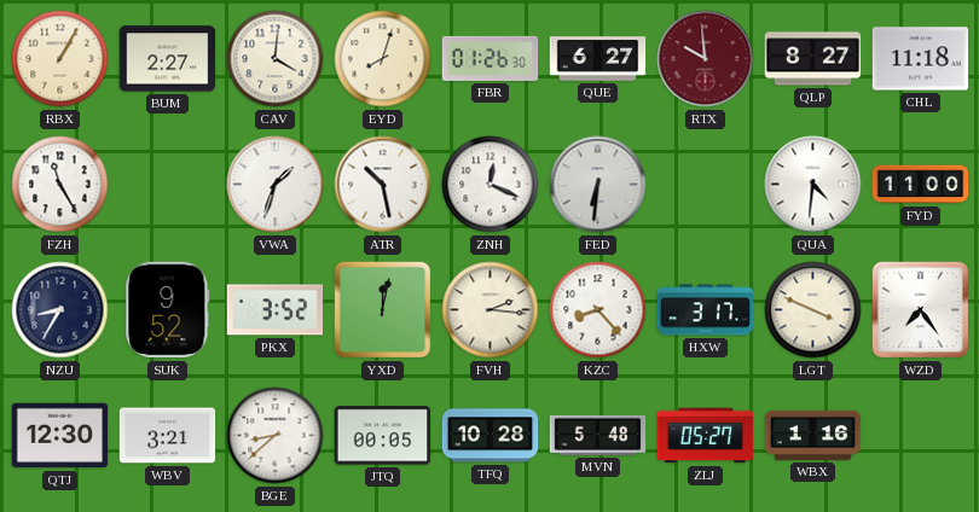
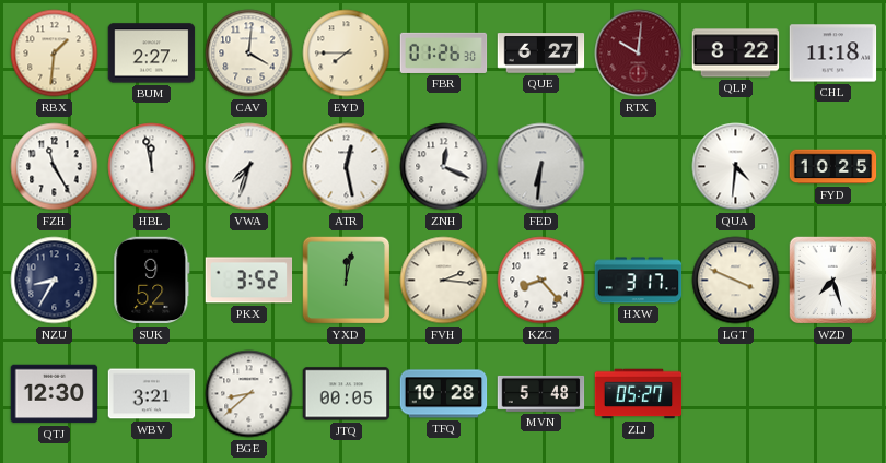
RBX: 1:05 -> 1:31
EYD: 8:03 -> 7:45
RTX: 9:59 -> 10:01
QLP: 8:27 -> 8:22
HBL: none -> 11:58
VWA: 1:33 -> 7:33
ATR: 10:28 -> 12:28
FYD: 11:00 -> 10:25
WZD: 7:24 -> 7:27
WBX: 1:16 -> none
